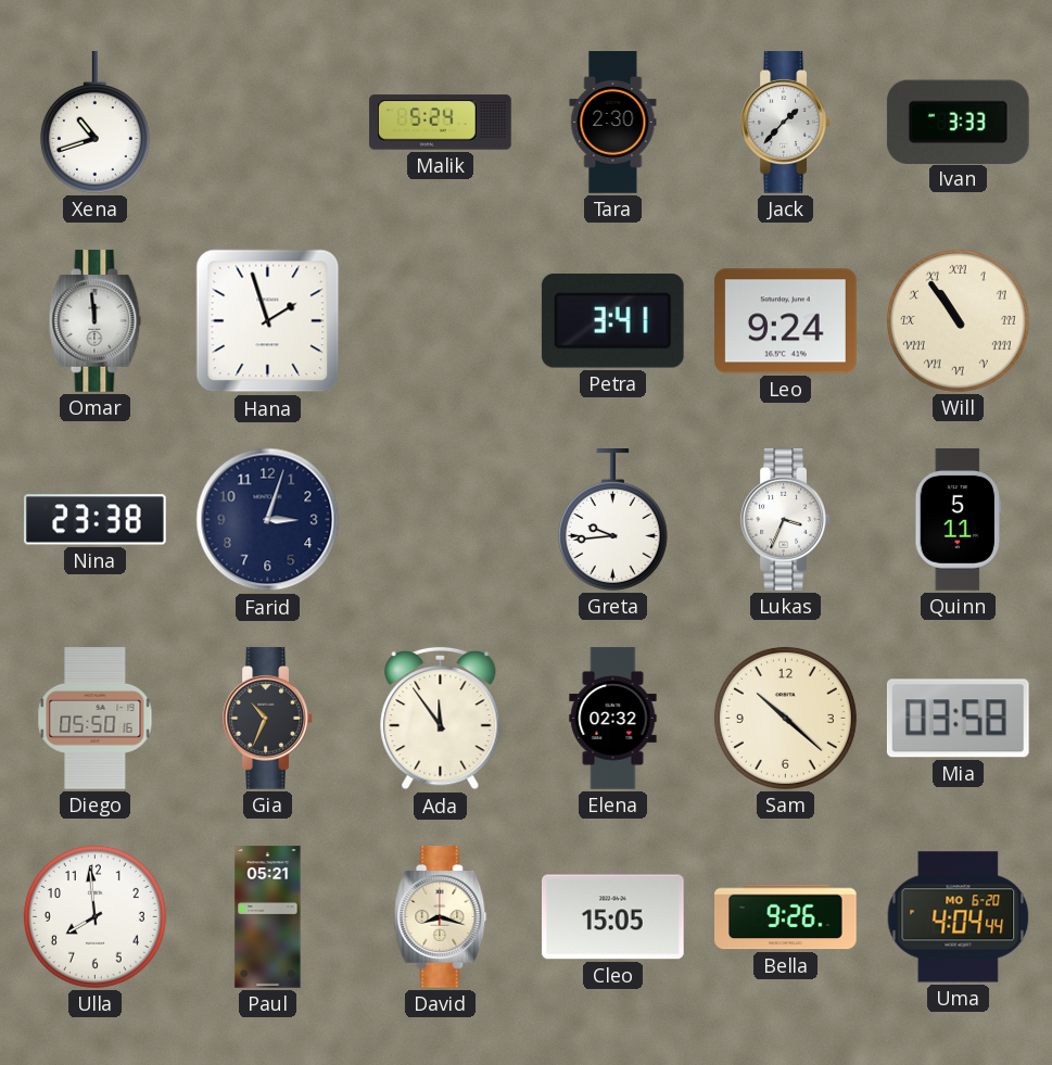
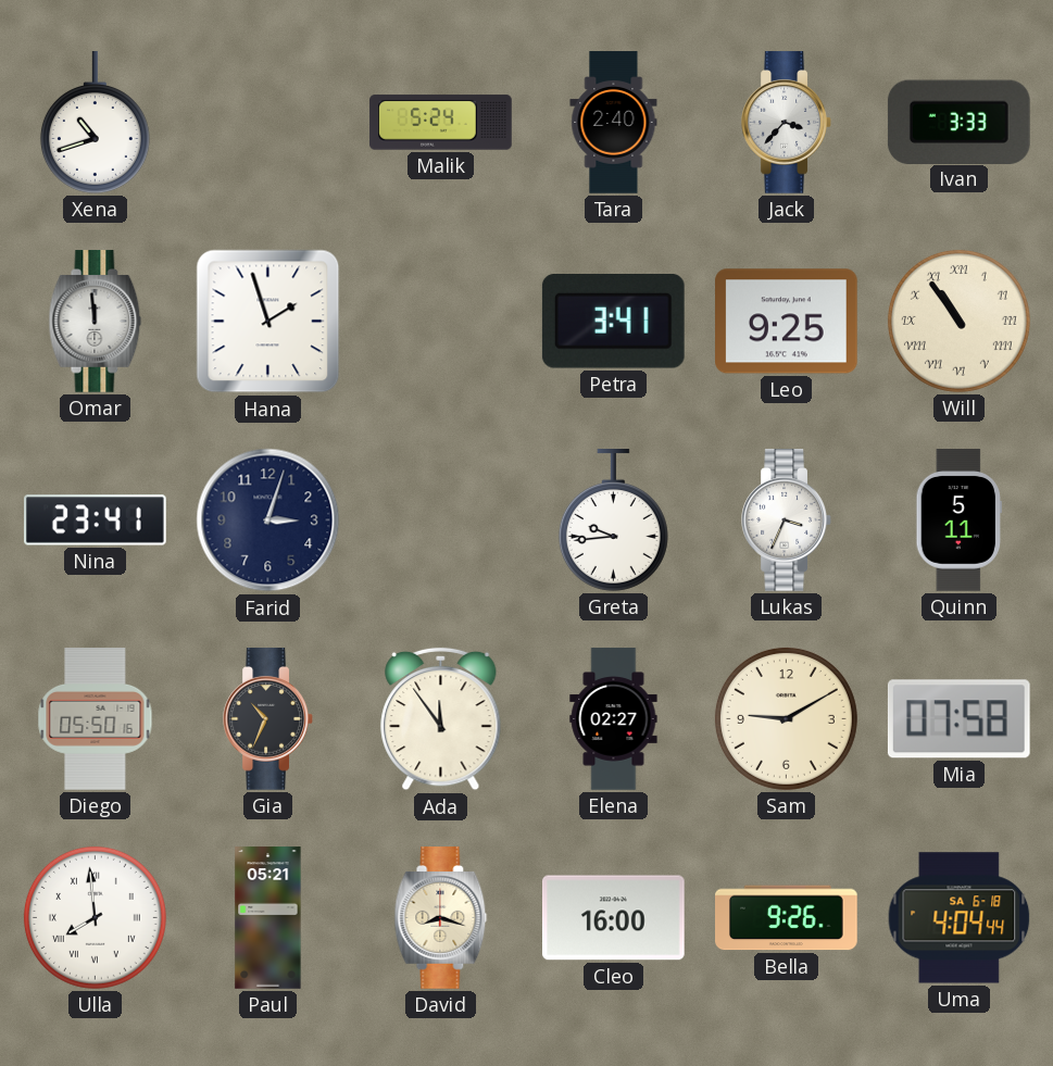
Tara: 2:30 -> 2:40
Jack: 1:37 -> 3:37
Leo: 9:24 -> 9:25
Nina: 23:38 -> 23:41
Elena: 02:32 -> 02:27
Sam: 10:22 -> 9:10
Mia: 03:58 -> 07:58
Ulla numerals: Arabic -> Roman
Cleo: 15:05 -> 16:00
Uma date: MO 6-20 -> SA 6-18
